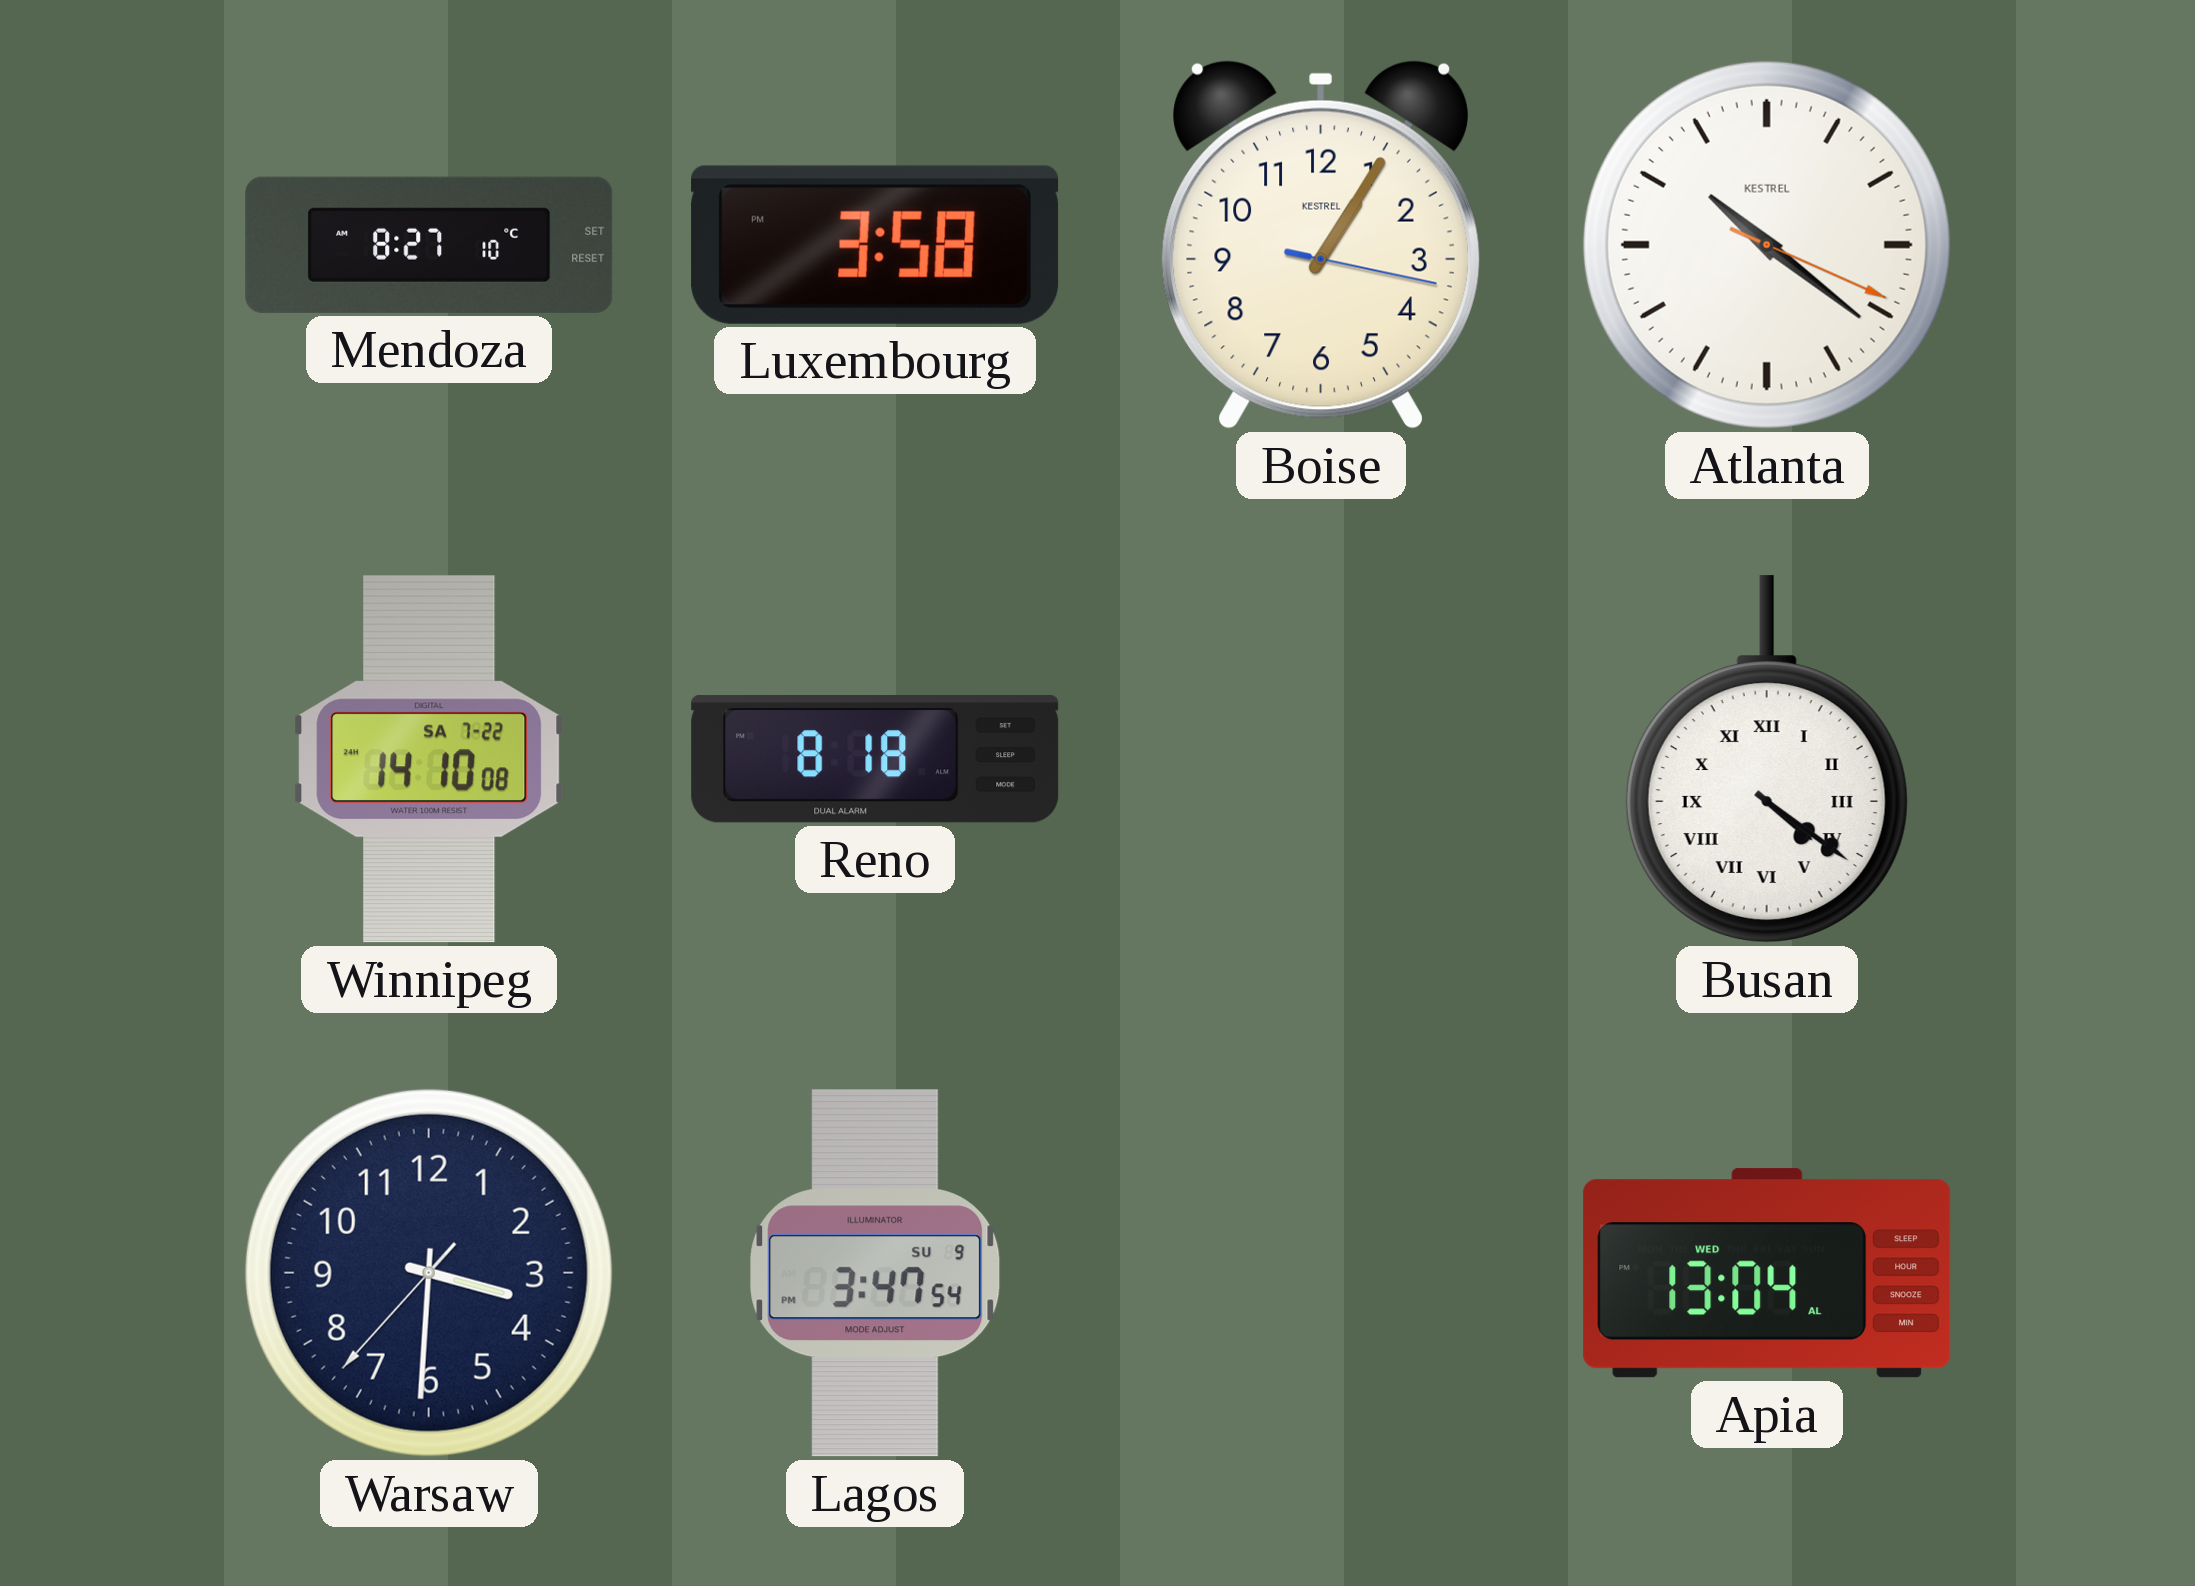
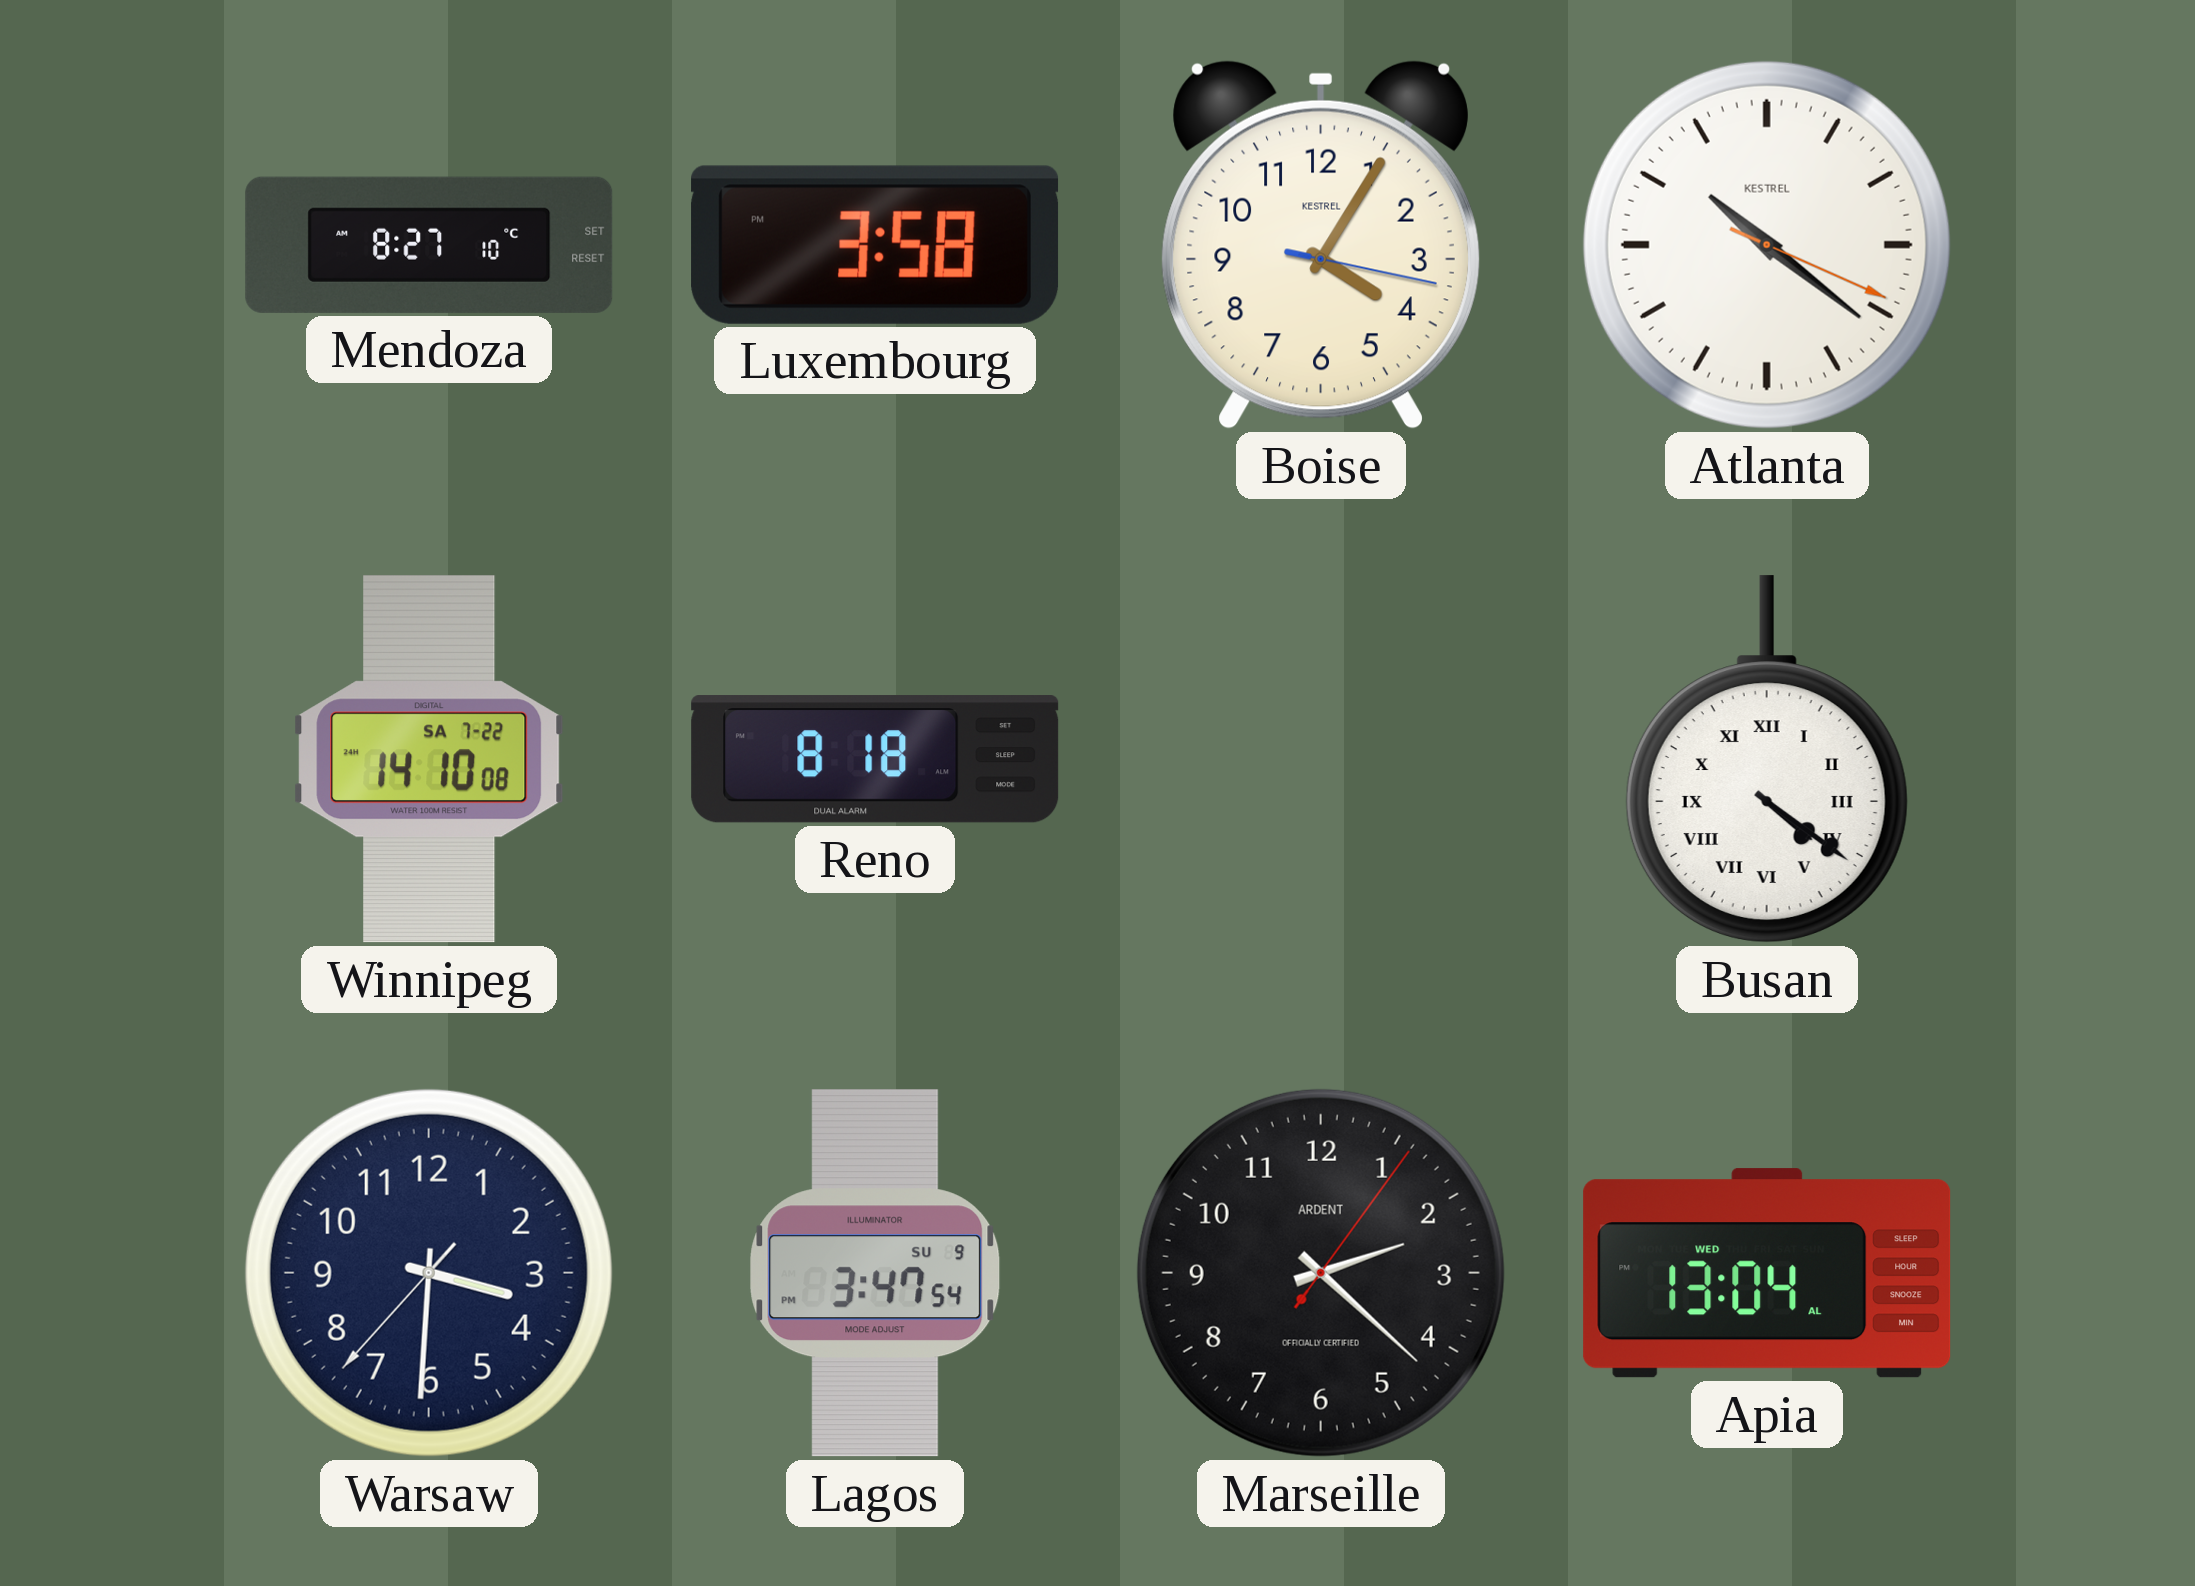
Boise: 1:05 -> 4:05
Marseille: none -> 2:22
